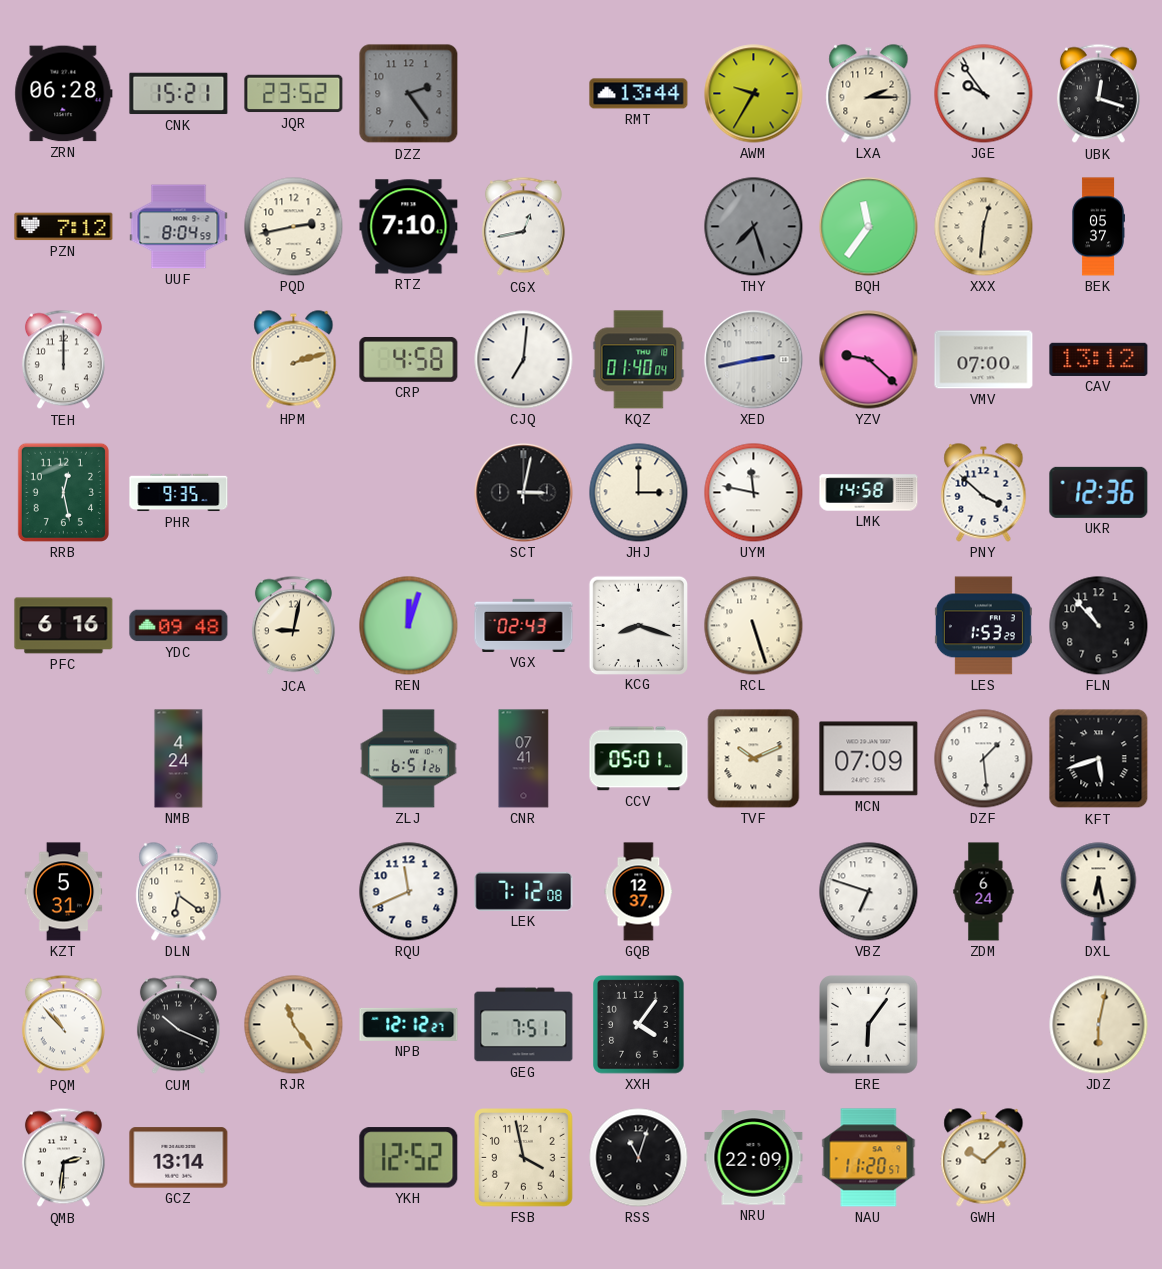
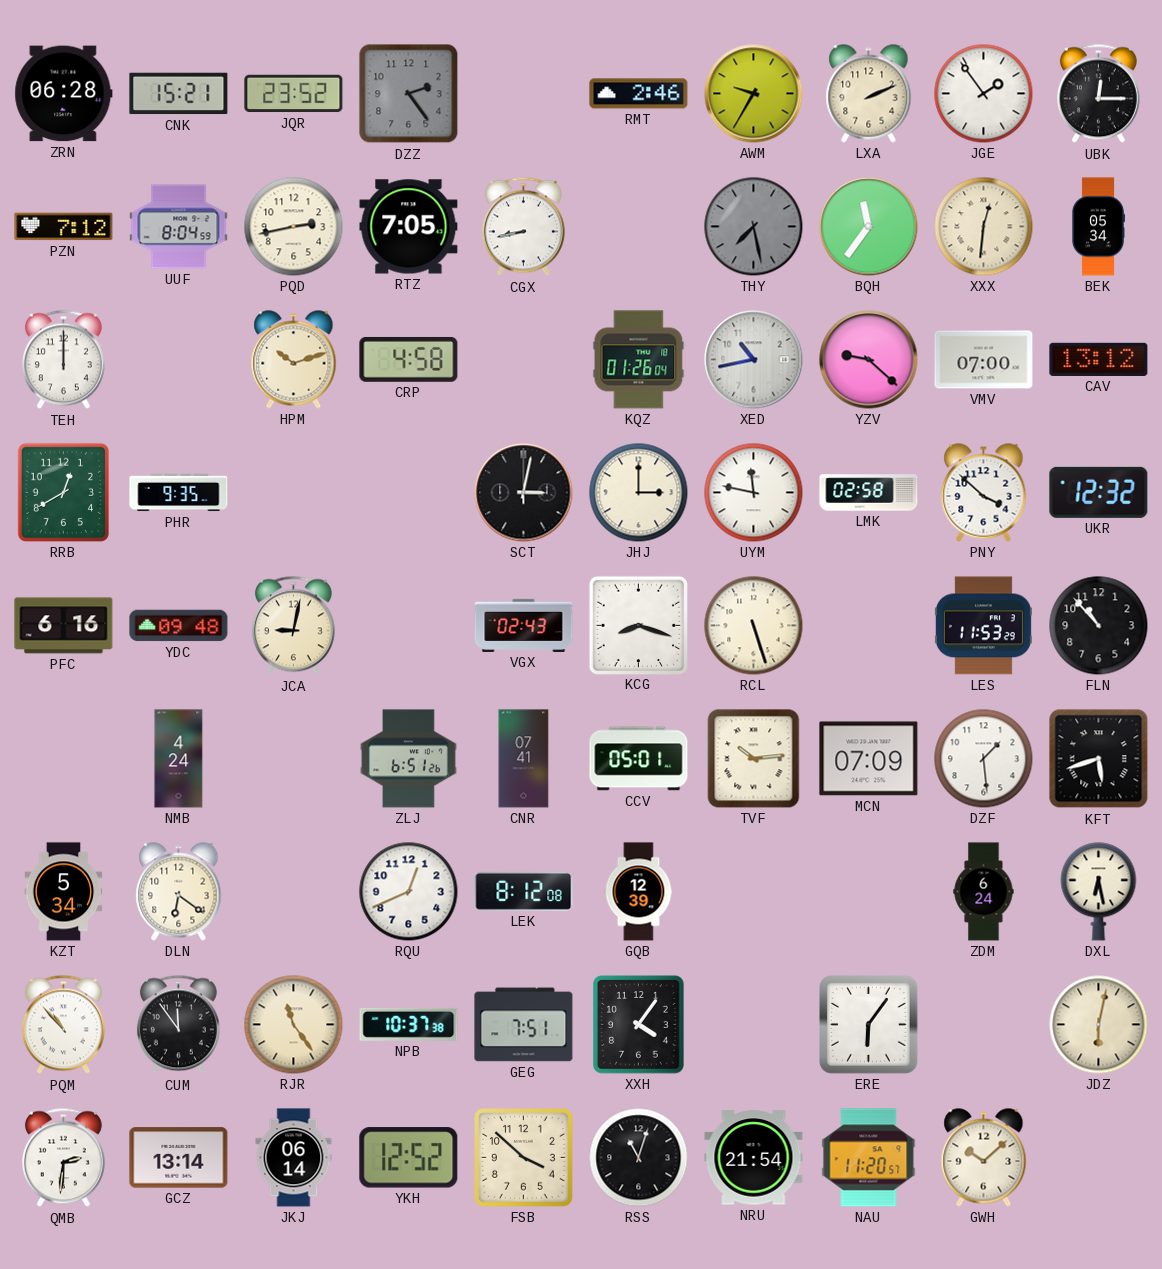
RMT: 13:44 -> 2:46
LXA: 2:15 -> 2:11
JGE: 9:54 -> 1:54
UBK: 12:18 -> 12:15
RTZ: 7:10 -> 7:05
CGX: 12:43 -> 8:43
THY: 7:27 -> 7:28
BEK: 05:37 -> 05:34
HPM: 2:12 -> 10:12
CJQ: 7:01 -> none
KQZ: 01:40 -> 01:26
XED: 2:43 -> 10:43
RRB: 12:28 -> 12:40
LMK: 14:58 -> 02:58
UKR: 12:36 -> 12:32
REN: 12:03 -> none
LES: 1:53 -> 11:53
TVF: 10:11 -> 10:14
KZT: 5:31 -> 5:34
RQU: 11:41 -> 12:41
LEK: 7:12 -> 8:12
GQB: 12:37 -> 12:39
VBZ: 6:48 -> none
CUM: 10:19 -> 11:54
NPB: 12:12 -> 10:37
JKJ: none -> 06:14
FSB: 3:58 -> 3:52
NRU: 22:09 -> 21:54
